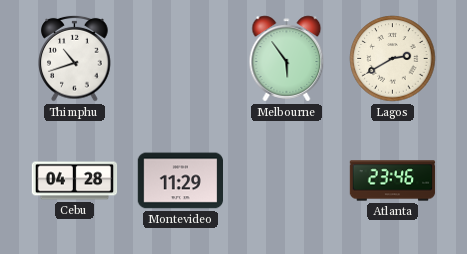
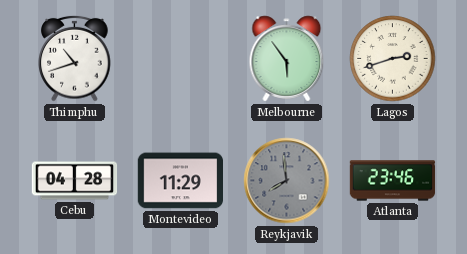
Lagos: 2:40 -> 2:42
Reykjavik: none -> 7:59
